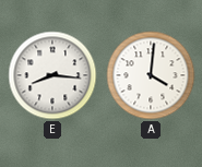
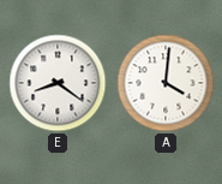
E: 8:16 -> 8:21
